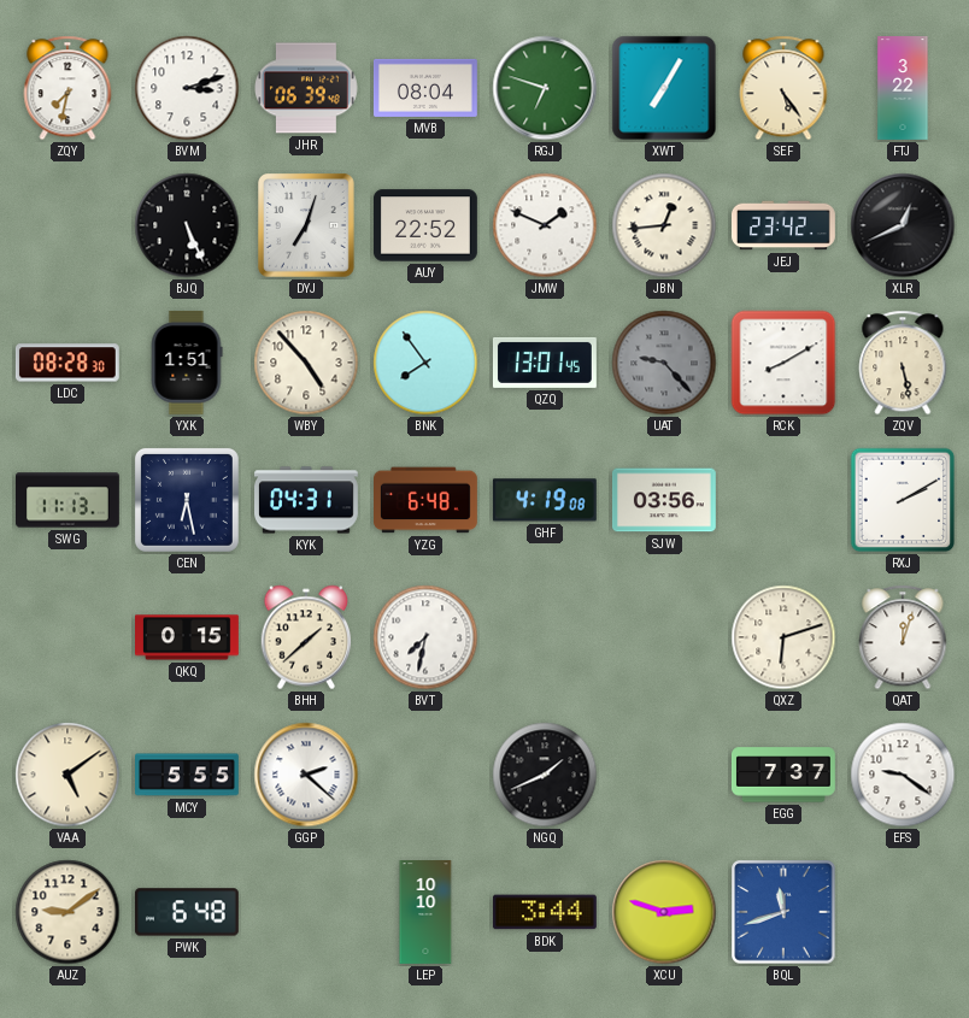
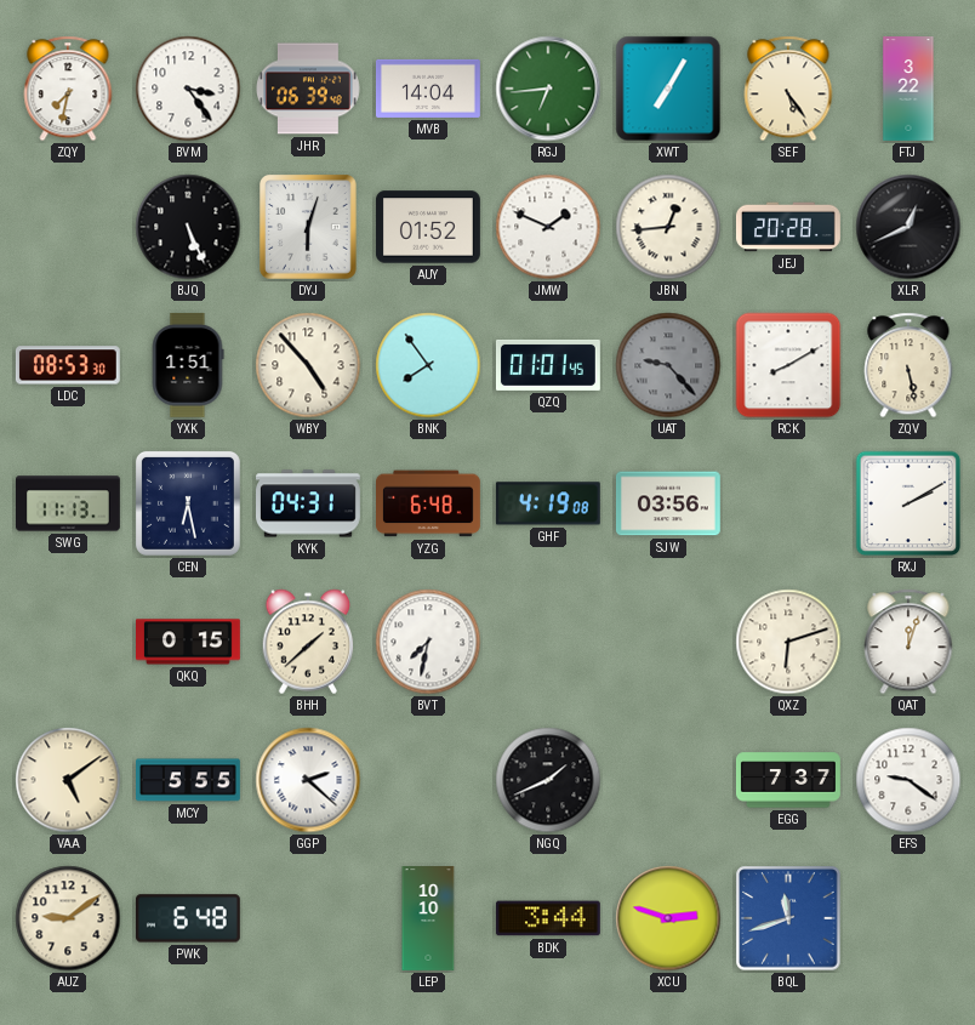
BVM: 3:12 -> 3:24
MVB: 08:04 -> 14:04
RGJ: 6:48 -> 6:44
DYJ: 7:03 -> 6:03
AUY: 22:52 -> 01:52
JEJ: 23:42 -> 20:28
LDC: 08:28 -> 08:53
QZQ: 13:01 -> 01:01
